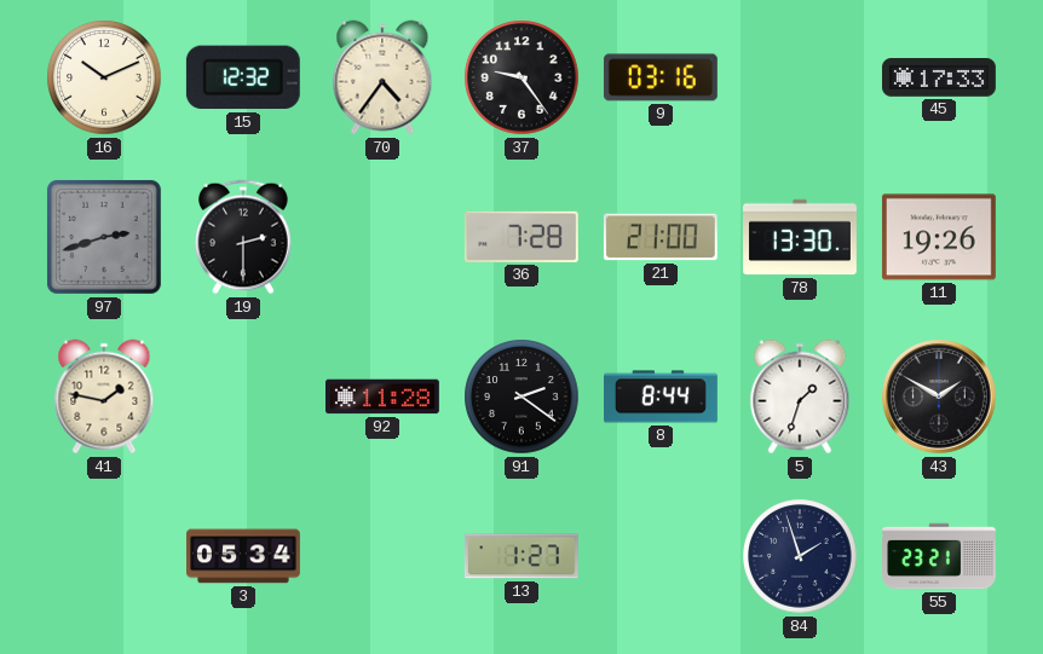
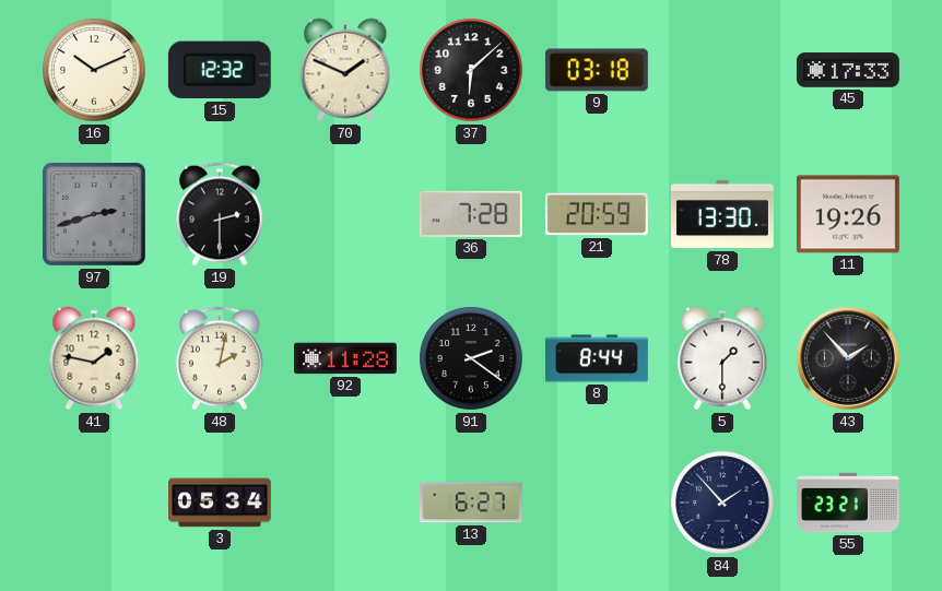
70: 4:36 -> 1:49
37: 9:24 -> 6:08
9: 03:16 -> 03:18
21: 21:00 -> 20:59
48: none -> 2:02
5: 1:33 -> 1:30
43: 1:50 -> 1:53
13: 1:27 -> 6:27
84: 1:57 -> 1:53
